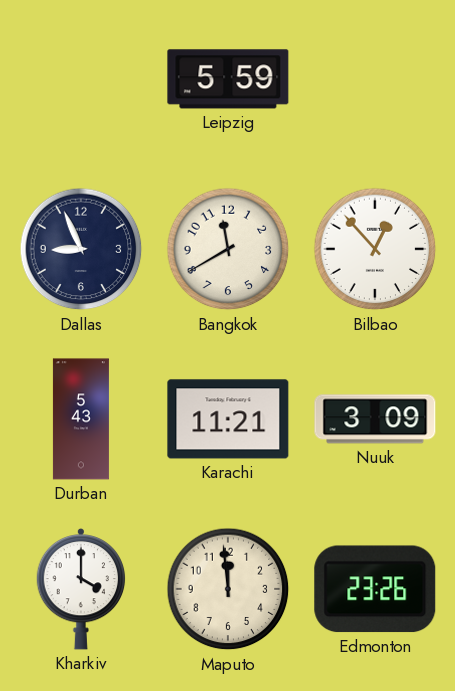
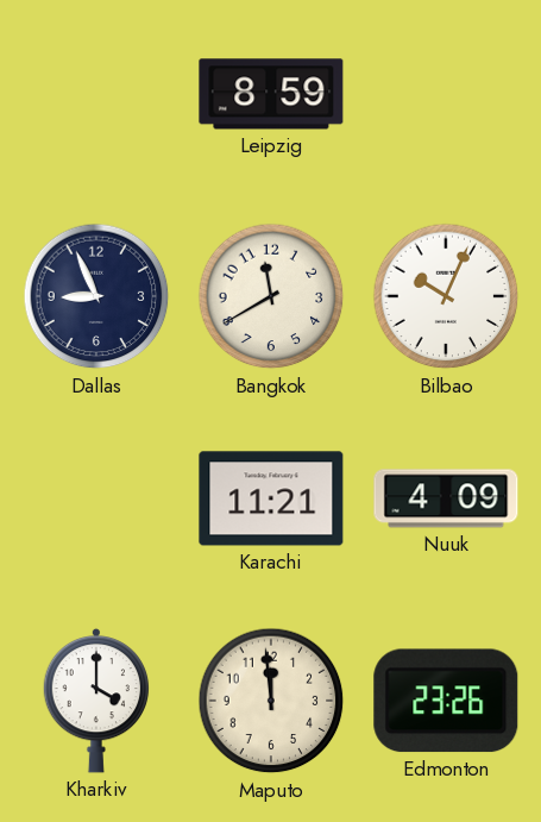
Leipzig: 5:59 -> 8:59
Bilbao: 12:53 -> 10:04
Durban: 5:43 -> none
Nuuk: 3:09 -> 4:09
